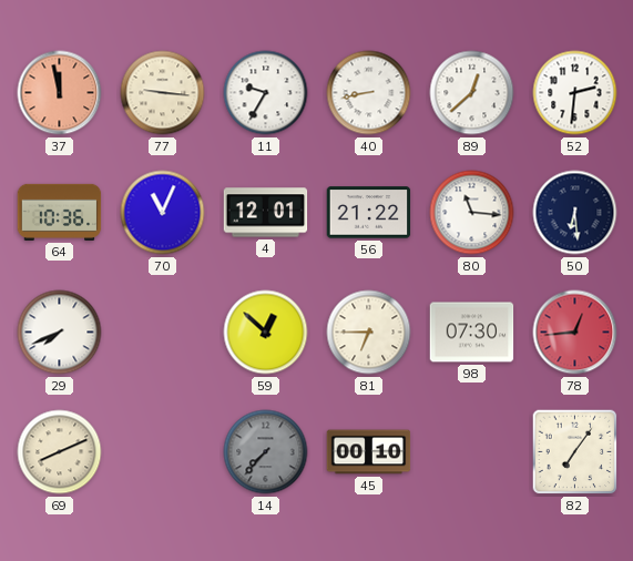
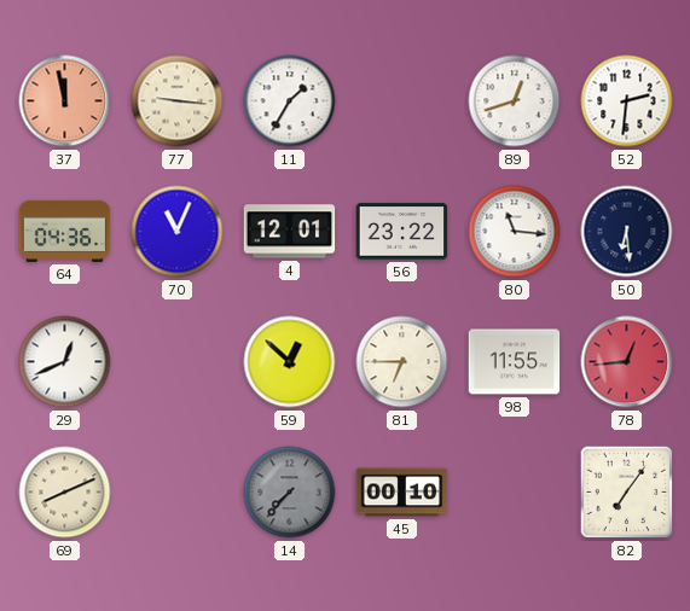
11: 9:35 -> 1:35
40: 8:43 -> none
89: 12:38 -> 12:42
64: 10:36 -> 04:36
56: 21:22 -> 23:22
29: 7:41 -> 12:41
98: 07:30 -> 11:55
